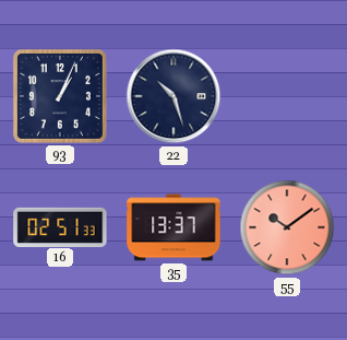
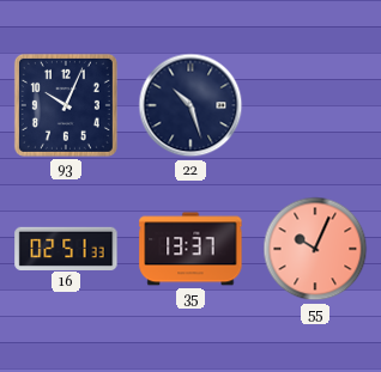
93: 1:04 -> 10:04
55: 10:09 -> 10:04
